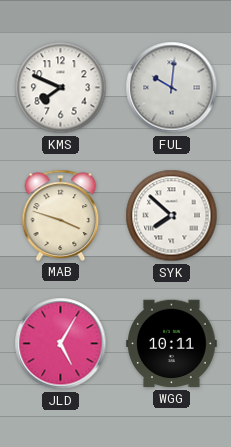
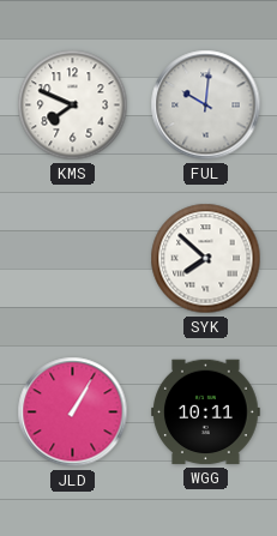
MAB: 3:48 -> none
JLD: 5:05 -> 1:05
